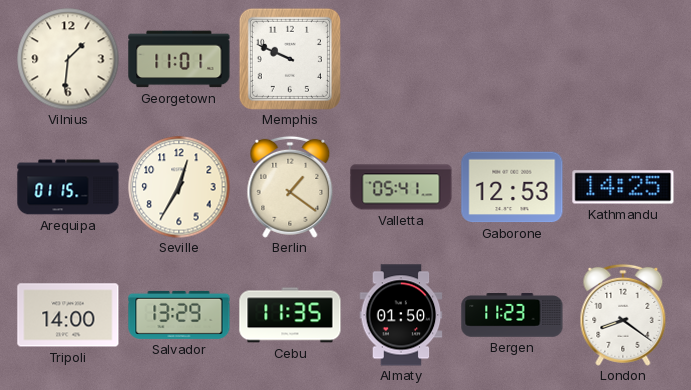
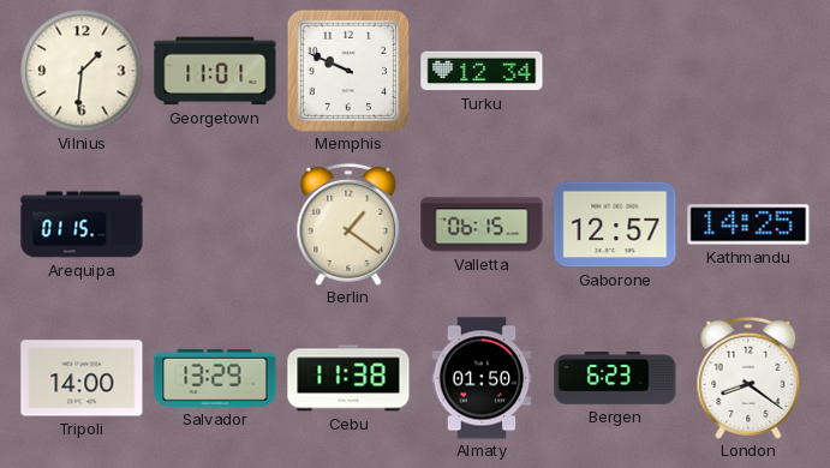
Turku: none -> 12:34
Seville: 12:35 -> none
Valletta: 05:41 -> 06:15
Gaborone: 12:53 -> 12:57
Cebu: 11:35 -> 11:38
Bergen: 11:23 -> 6:23
